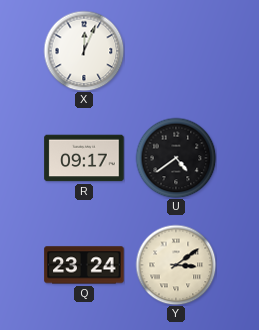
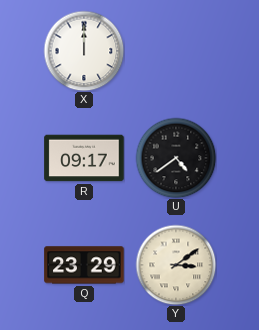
X: 12:04 -> 12:00
Q: 23:24 -> 23:29
